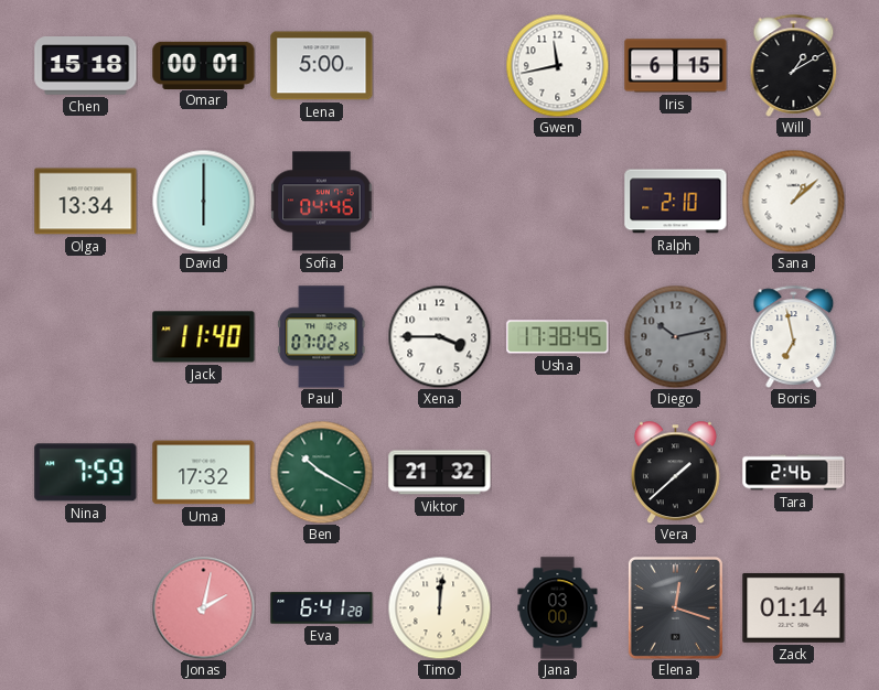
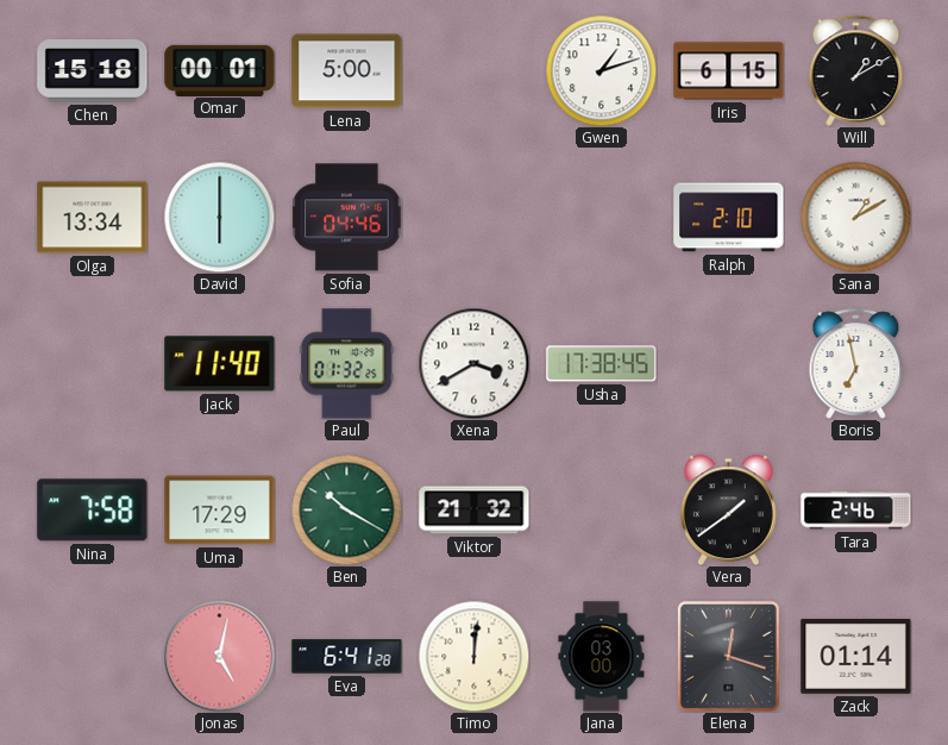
Gwen: 11:43 -> 1:12
Sana: 1:08 -> 1:10
Paul: 07:02 -> 01:32
Xena: 3:45 -> 3:40
Diego: 10:13 -> none
Nina: 7:59 -> 7:58
Uma: 17:32 -> 17:29
Vera: 1:38 -> 1:39
Jonas: 2:02 -> 5:02
